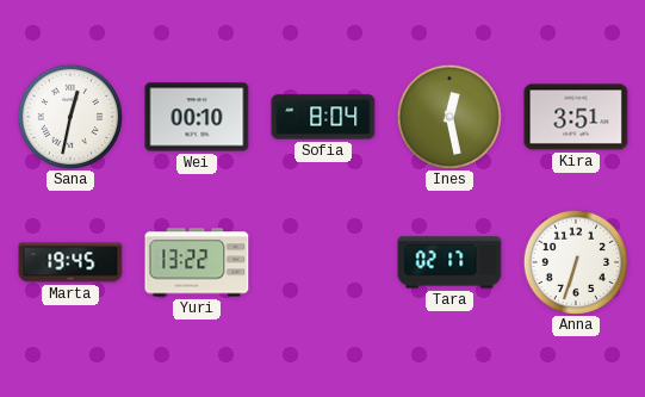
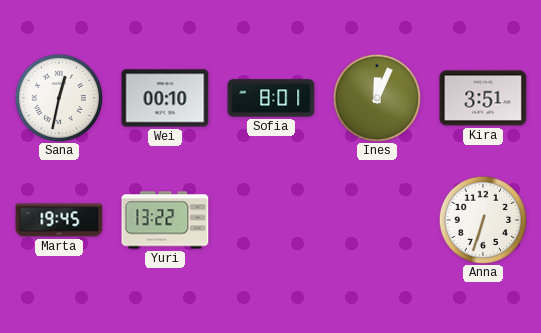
Sofia: 8:04 -> 8:01
Ines: 12:28 -> 12:04
Tara: 02:17 -> none
